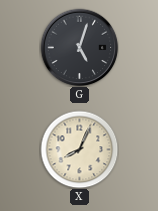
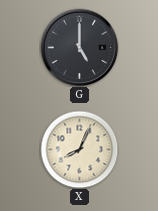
G: 5:03 -> 5:00
